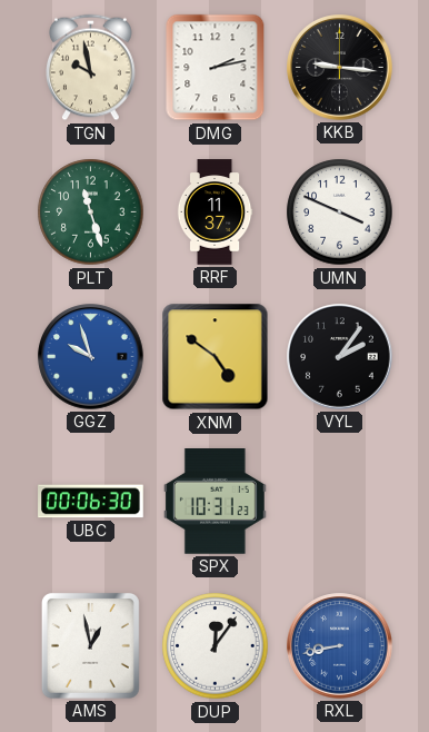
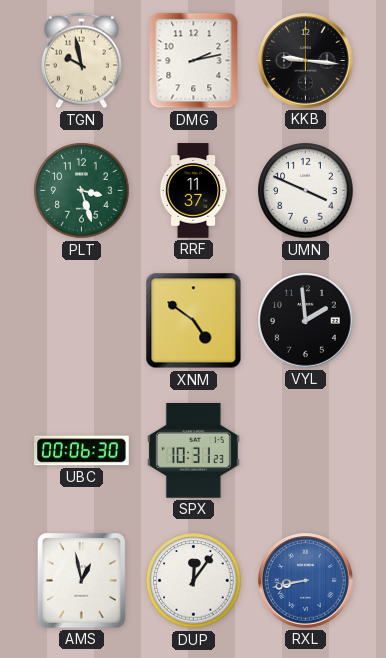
PLT: 11:27 -> 3:27
GGZ: 9:57 -> none
VYL: 2:06 -> 1:59
